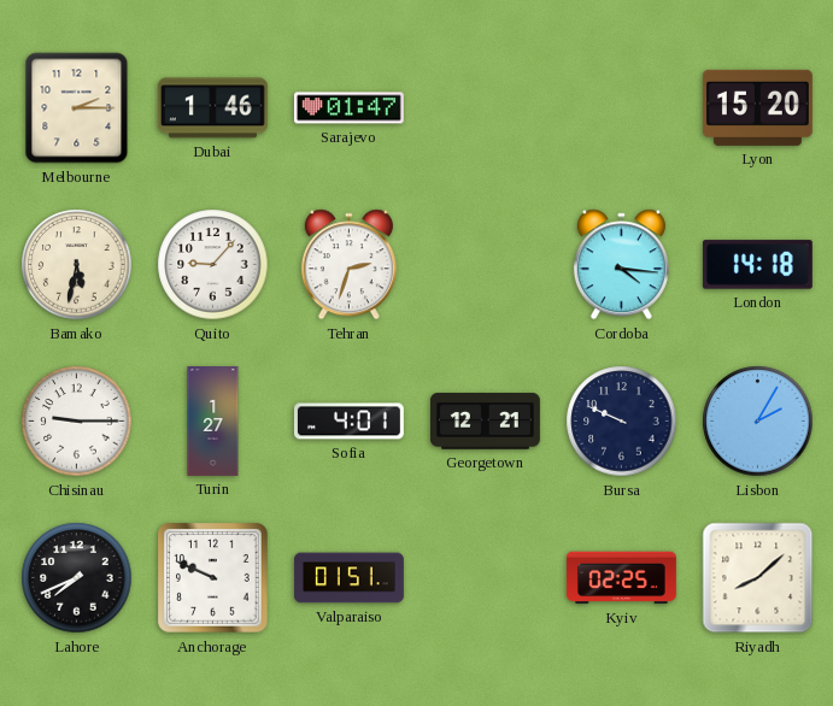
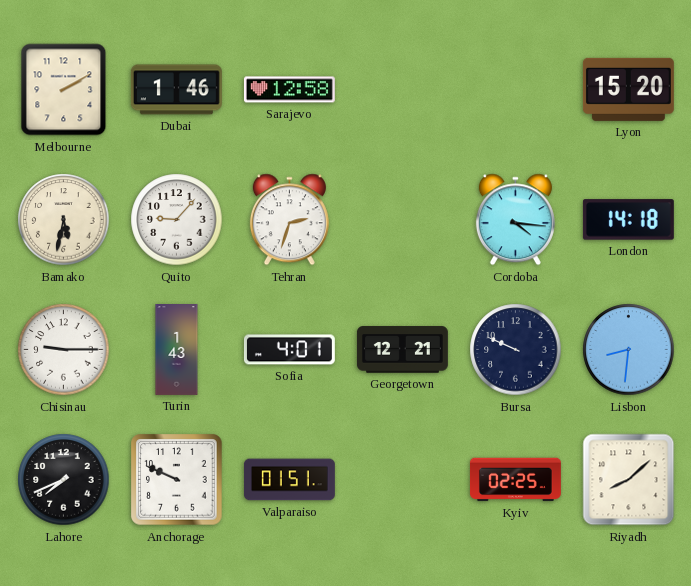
Melbourne: 2:15 -> 2:10
Sarajevo: 01:47 -> 12:58
Turin: 1:27 -> 1:43
Lisbon: 2:05 -> 8:31
